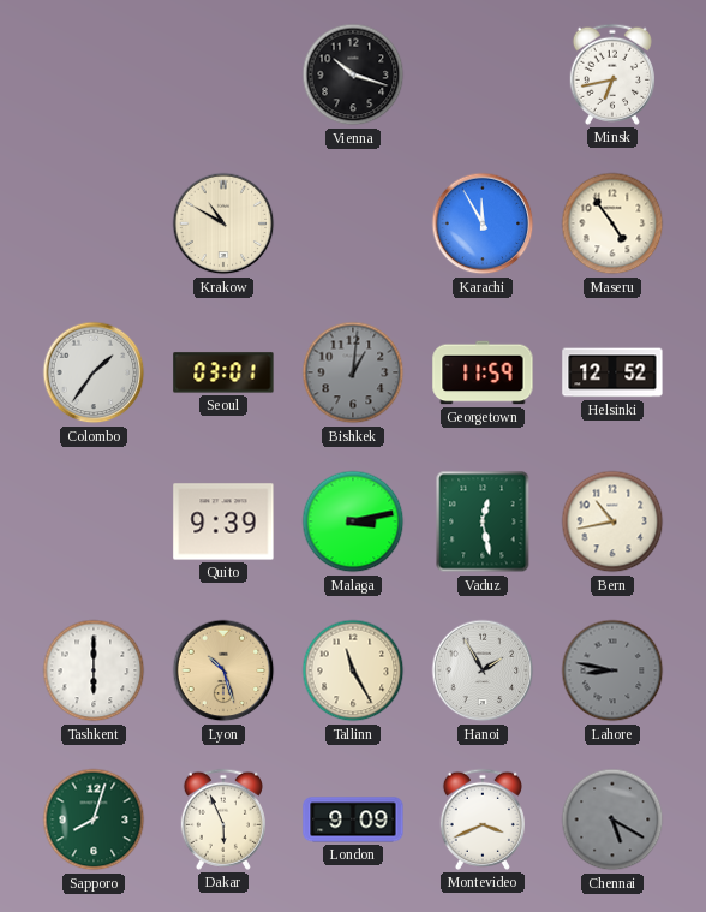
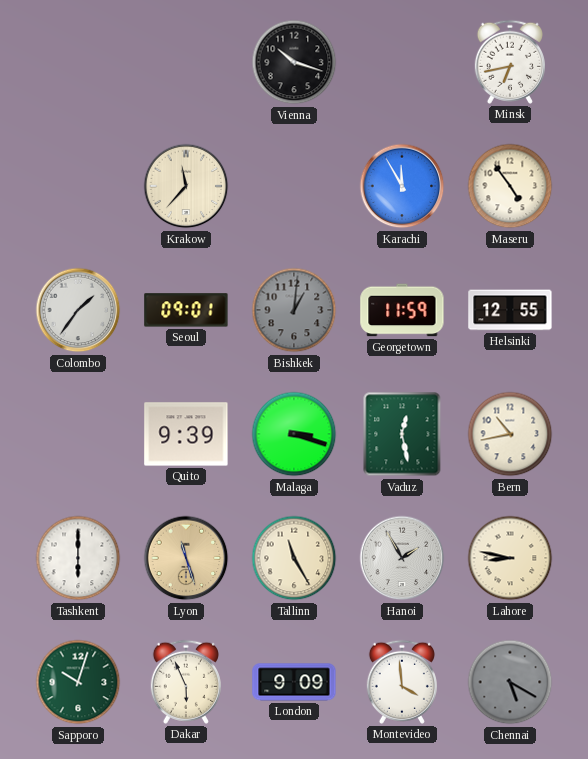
Krakow: 10:50 -> 11:37
Seoul: 03:01 -> 09:01
Helsinki: 12:52 -> 12:55
Malaga: 3:13 -> 3:18
Lyon: 10:27 -> 11:27
Lahore dial: grey -> cream
Sapporo: 8:03 -> 10:03
Montevideo: 3:41 -> 3:59
